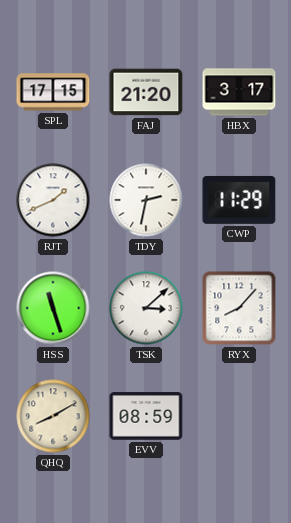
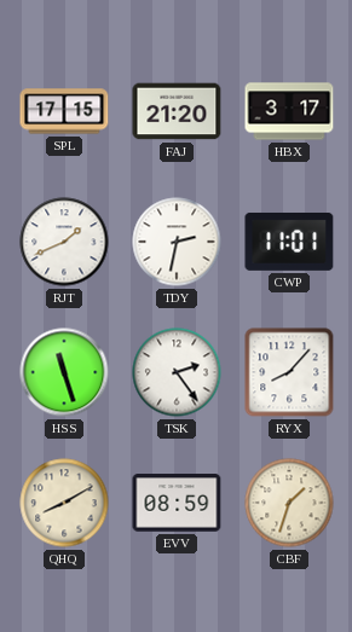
CWP: 11:29 -> 11:01
TSK: 3:08 -> 2:24
CBF: none -> 1:33
